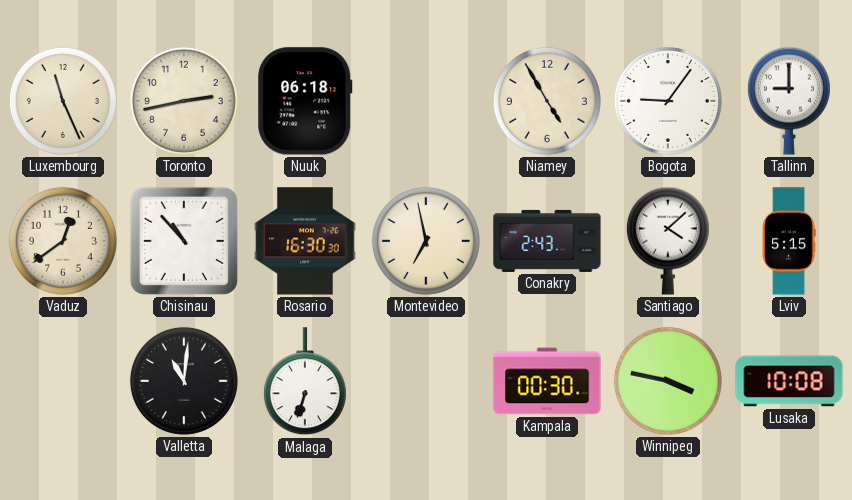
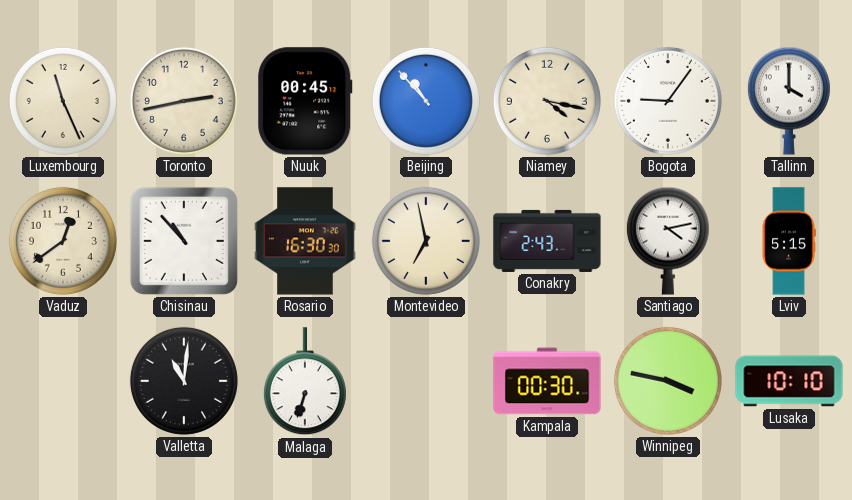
Nuuk: 06:18 -> 00:45
Beijing: none -> 10:53
Niamey: 4:55 -> 4:17
Tallinn: 9:00 -> 4:00
Santiago: 4:08 -> 4:13
Lusaka: 10:08 -> 10:10
